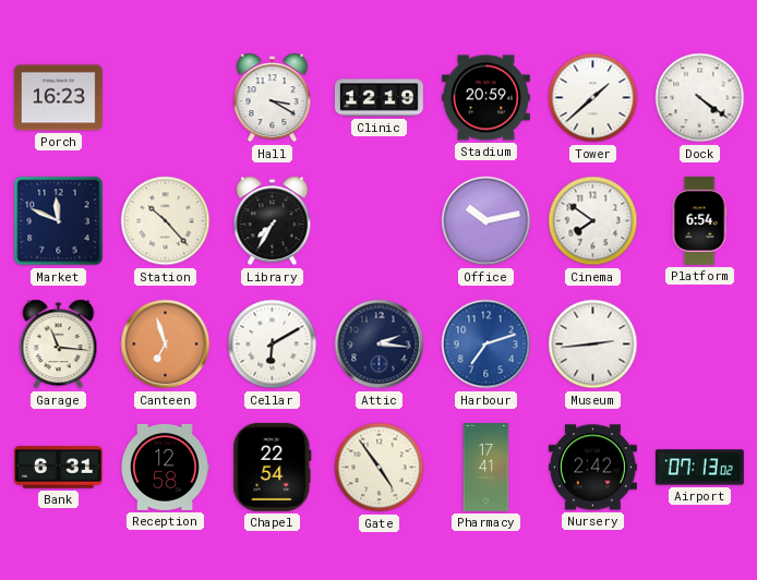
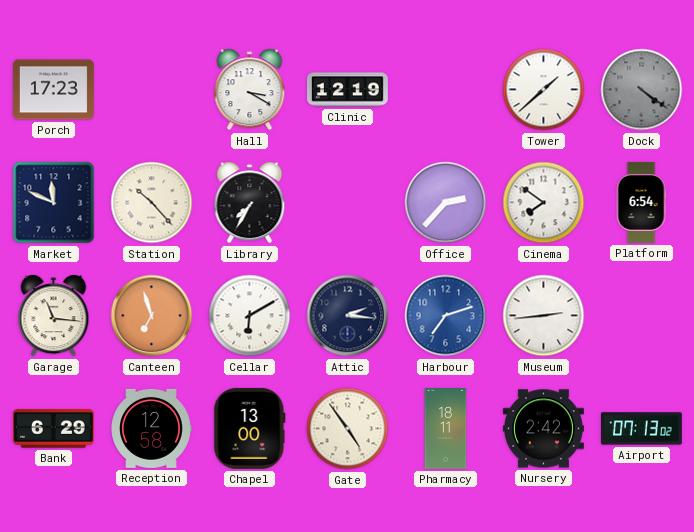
Porch: 16:23 -> 17:23
Stadium: 20:59 -> none
Dock dial: white -> grey
Office: 10:13 -> 2:37
Bank: 6:31 -> 6:29
Chapel: 22:54 -> 13:00
Pharmacy: 17:41 -> 18:11
